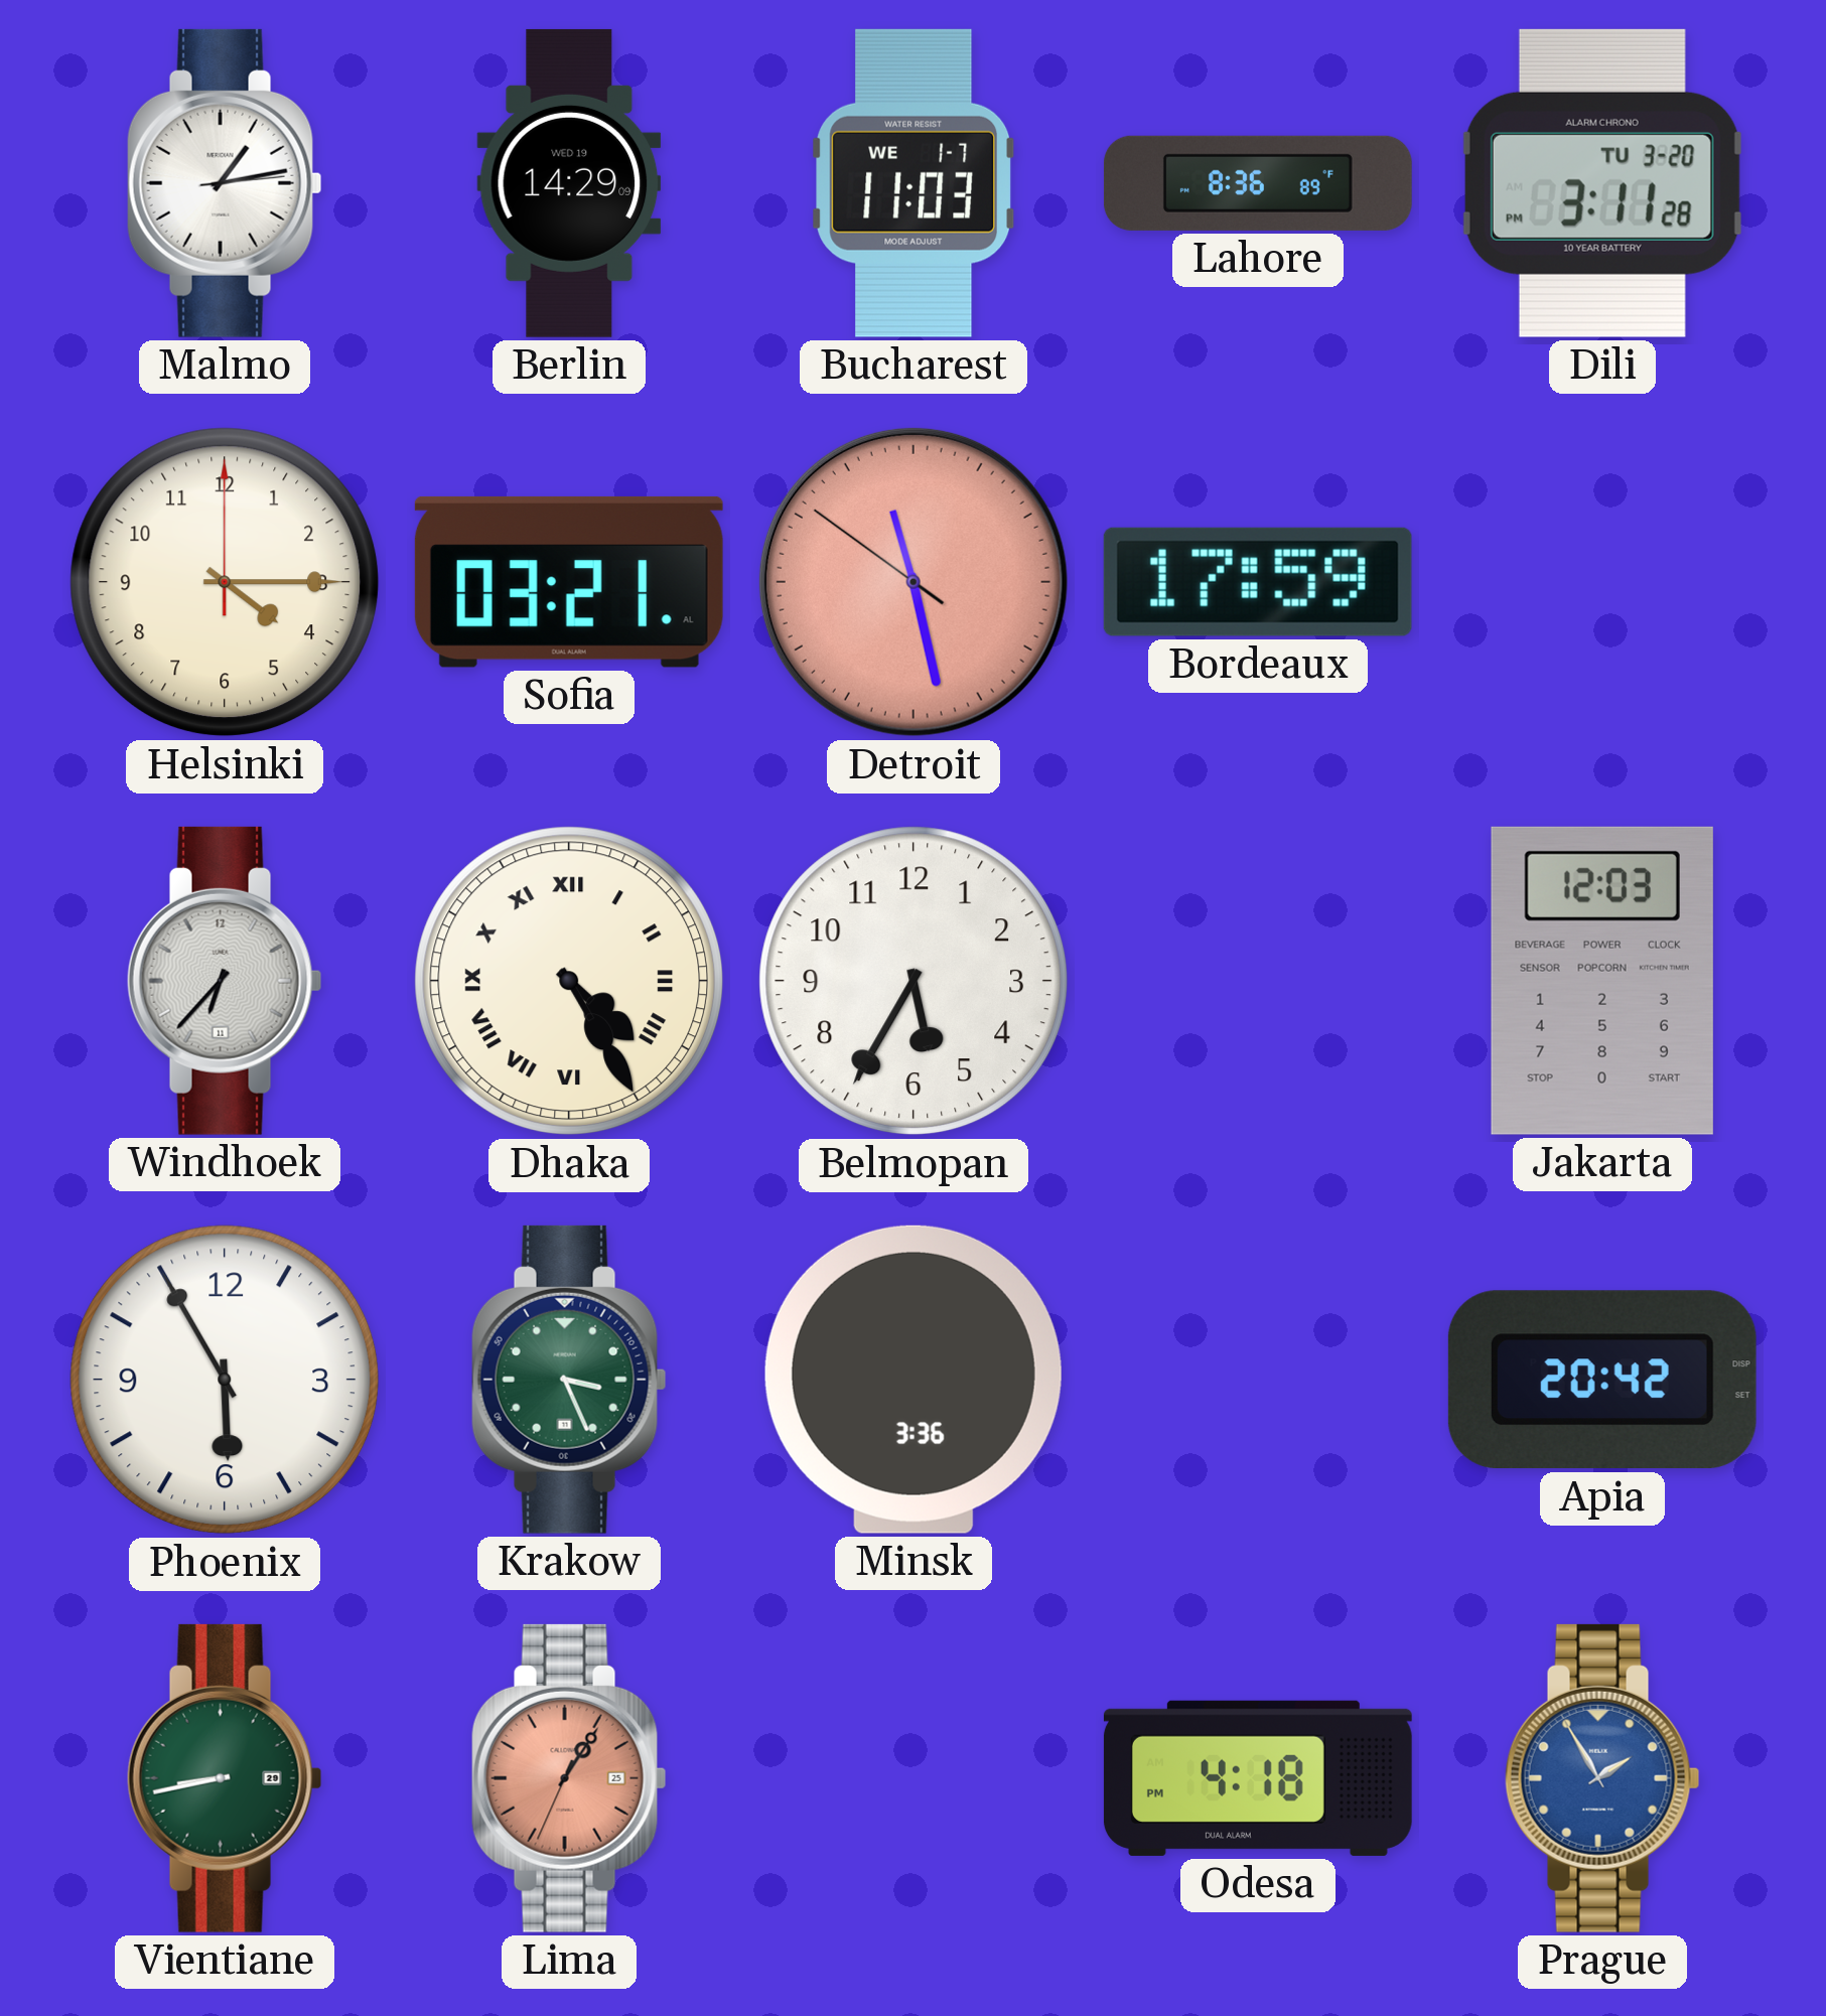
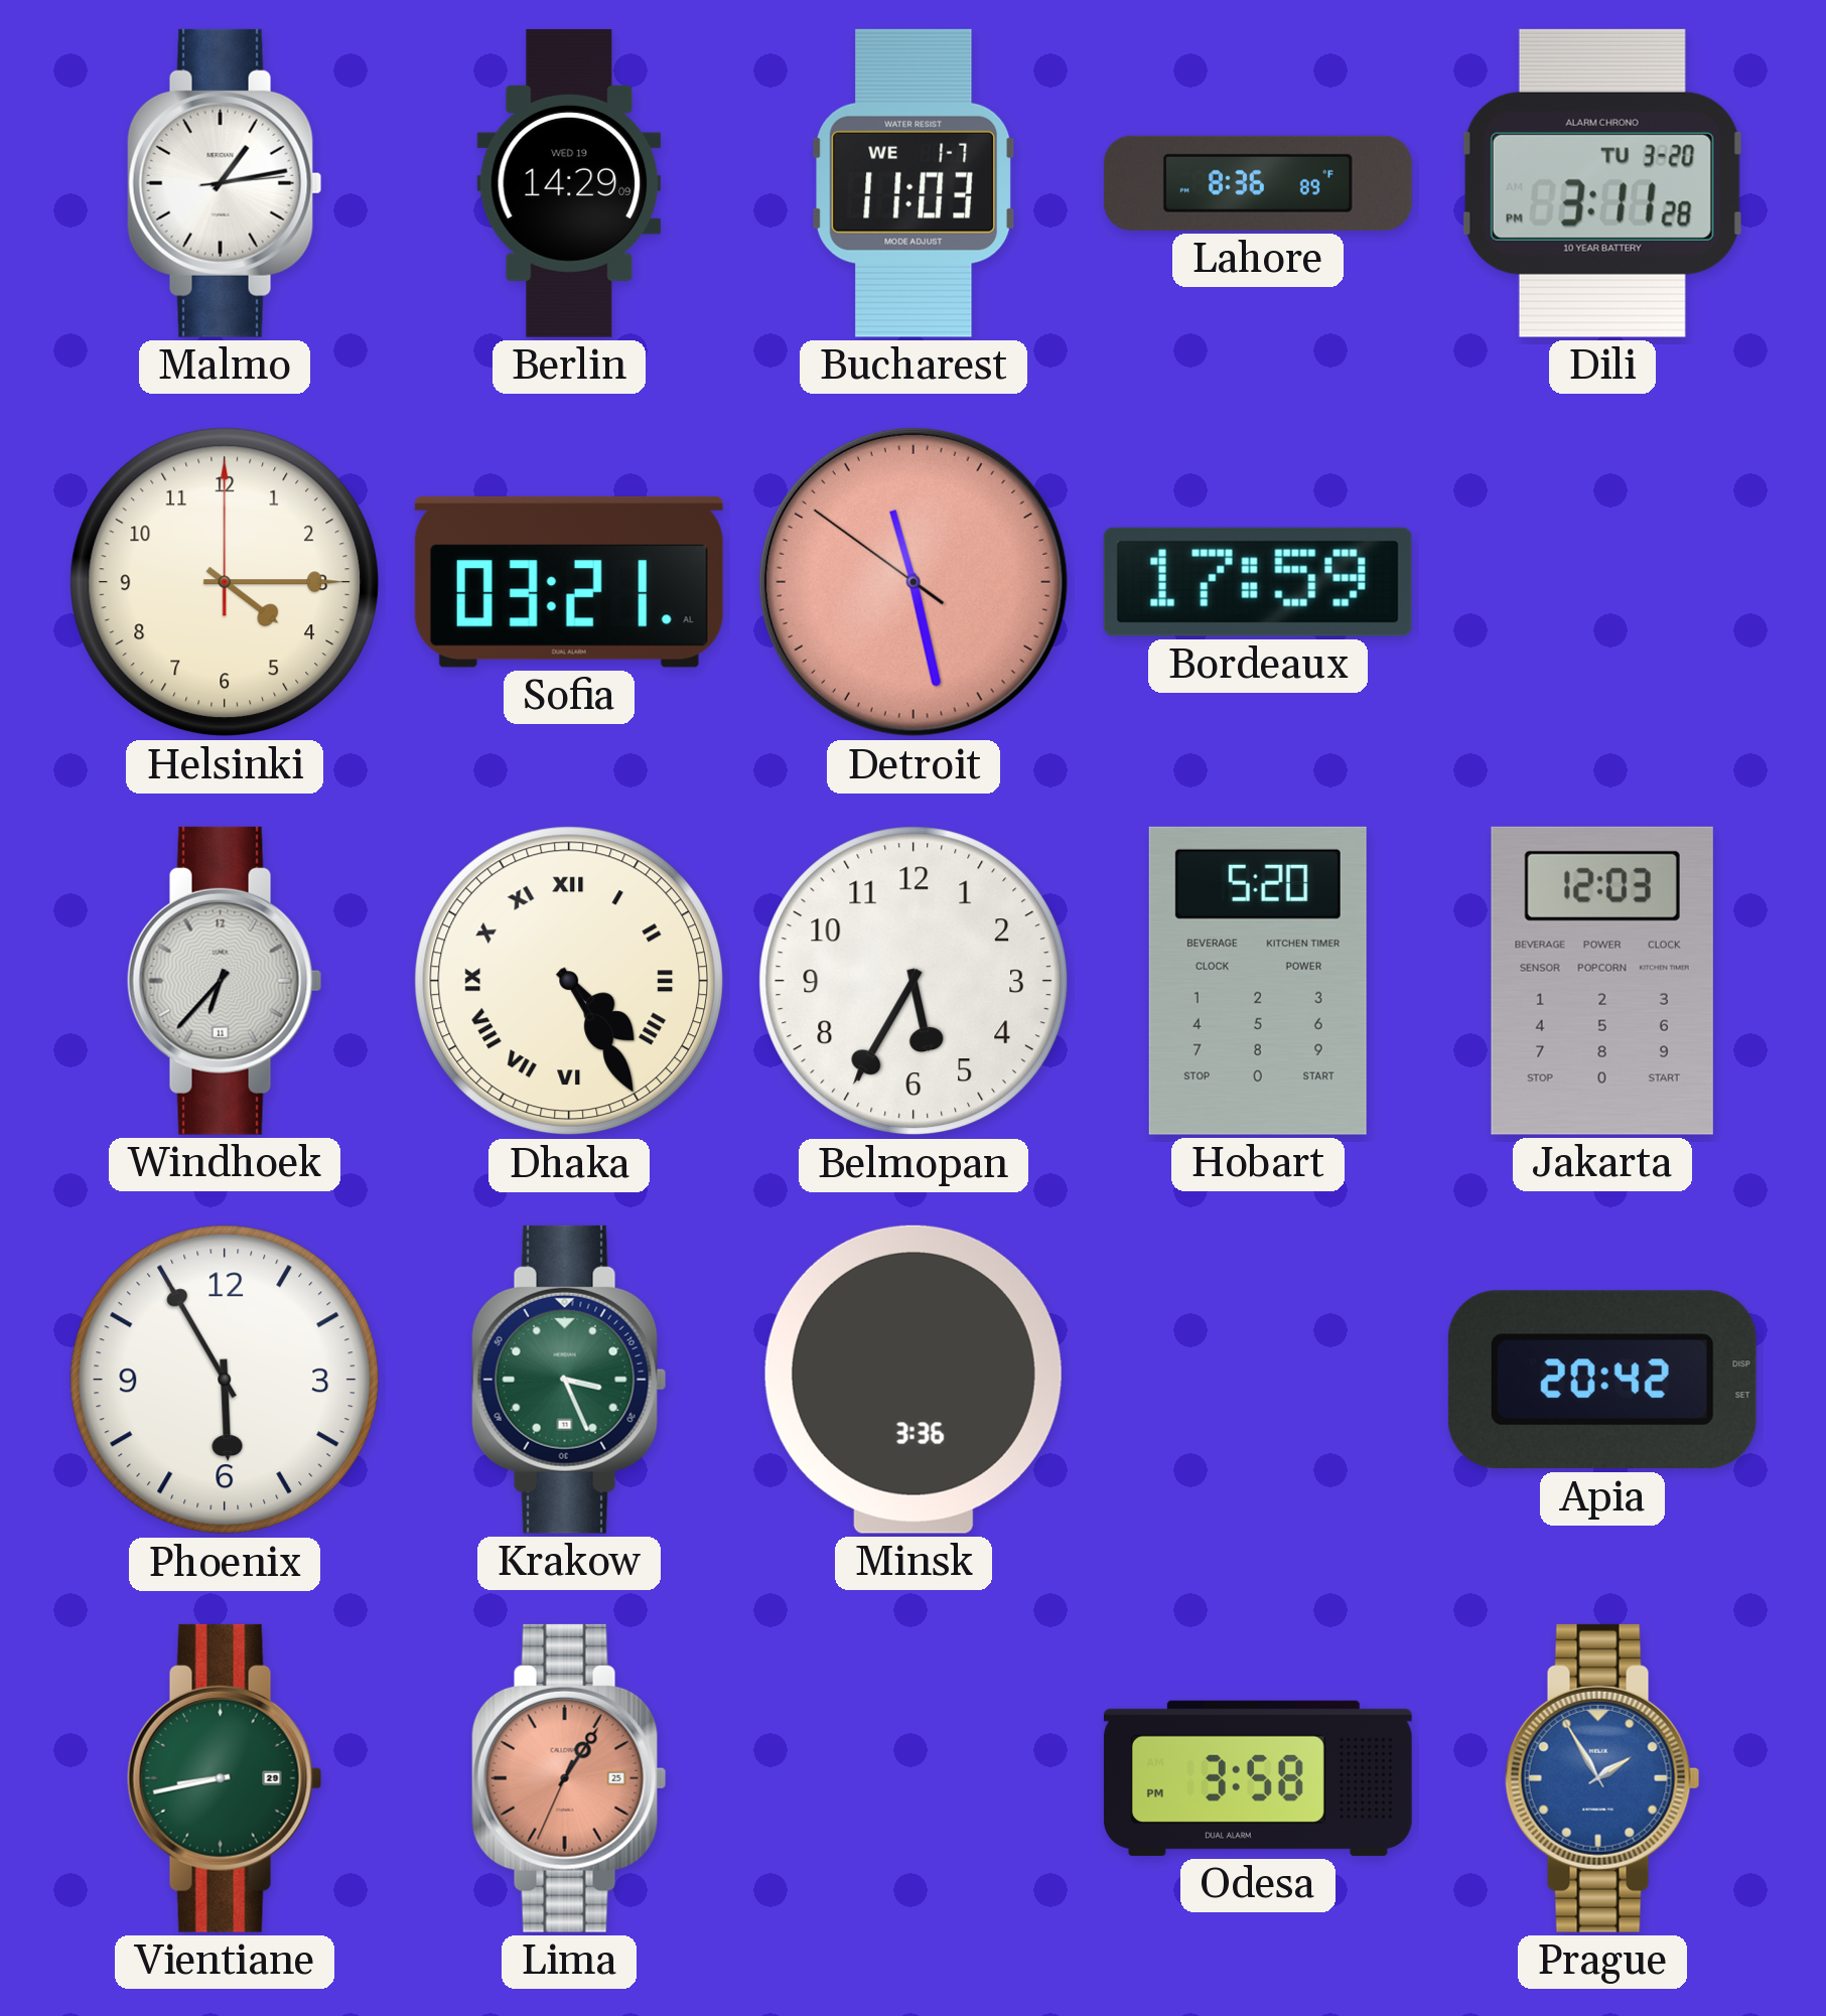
Hobart: none -> 5:20
Odesa: 4:18 -> 3:58
